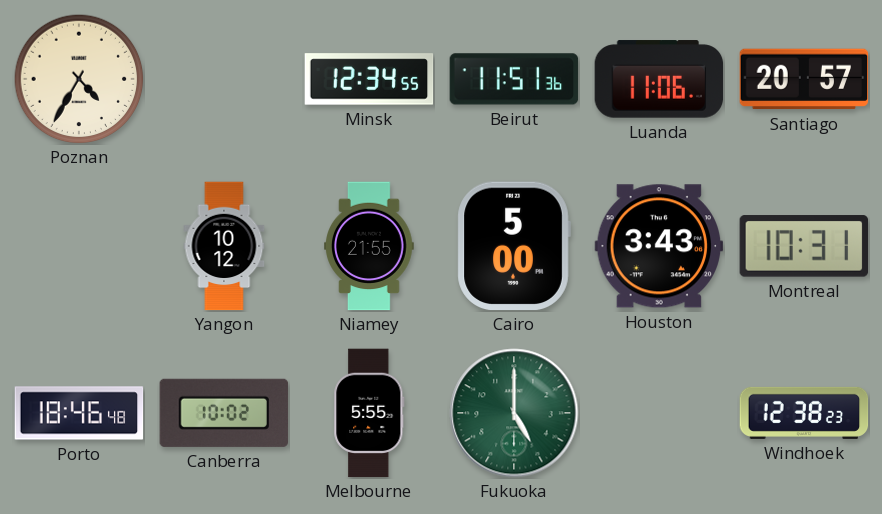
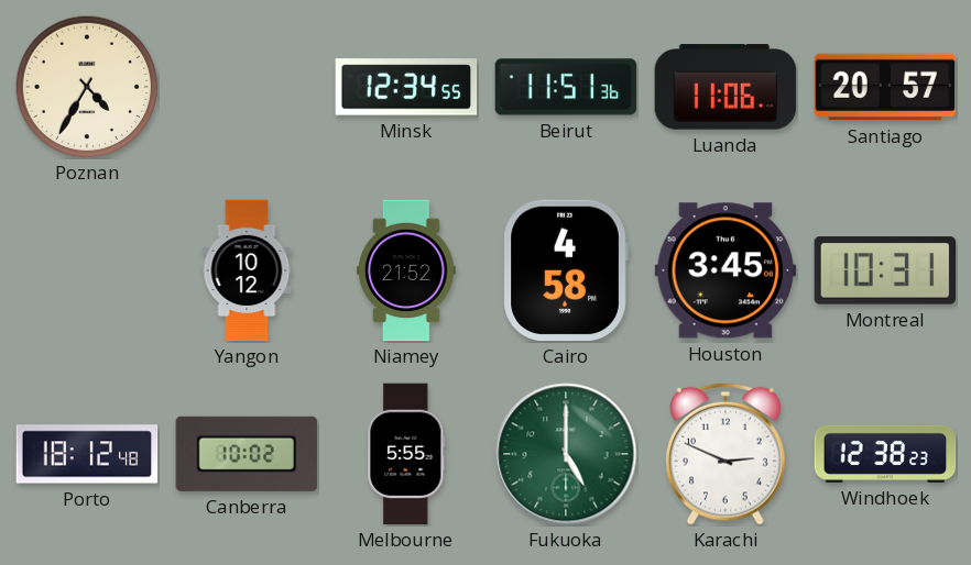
Niamey: 21:55 -> 21:52
Cairo: 5:00 -> 4:58
Houston: 3:43 -> 3:45
Porto: 18:46 -> 18:12
Karachi: none -> 2:49
